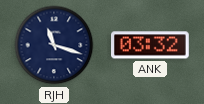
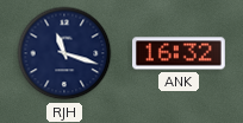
ANK: 03:32 -> 16:32
